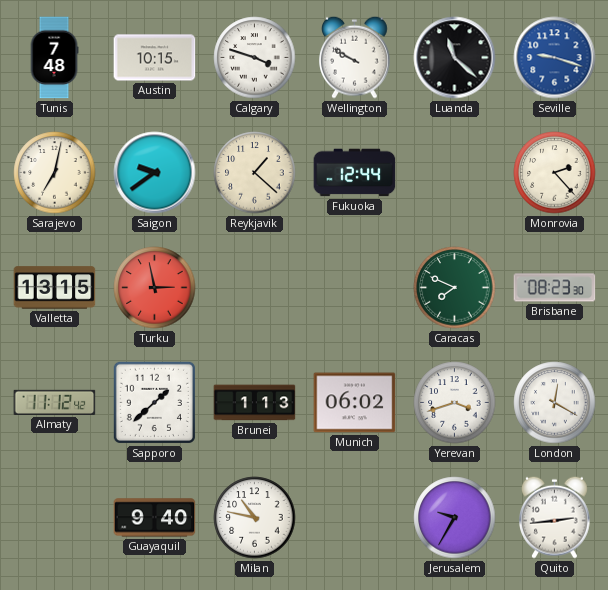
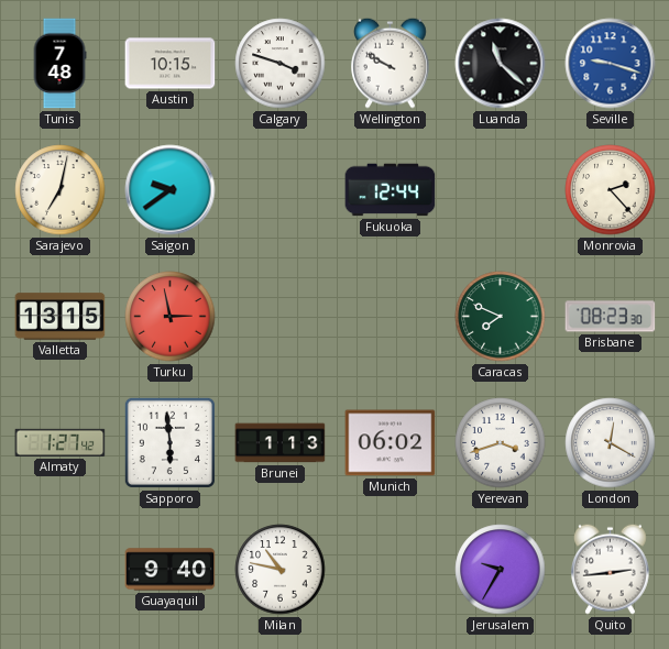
Reykjavik: 1:22 -> none
Almaty: 11:12 -> 1:27
Sapporo: 1:38 -> 5:59
